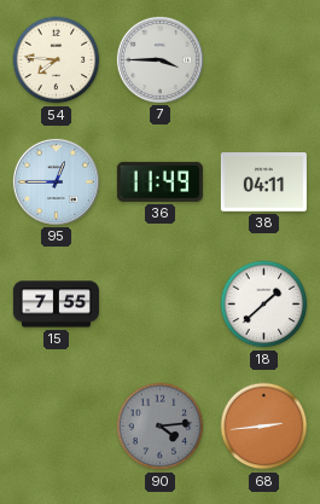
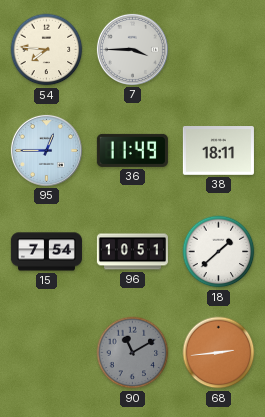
38: 04:11 -> 18:11
15: 7:55 -> 7:54
96: none -> 10:51
90: 4:14 -> 11:10
